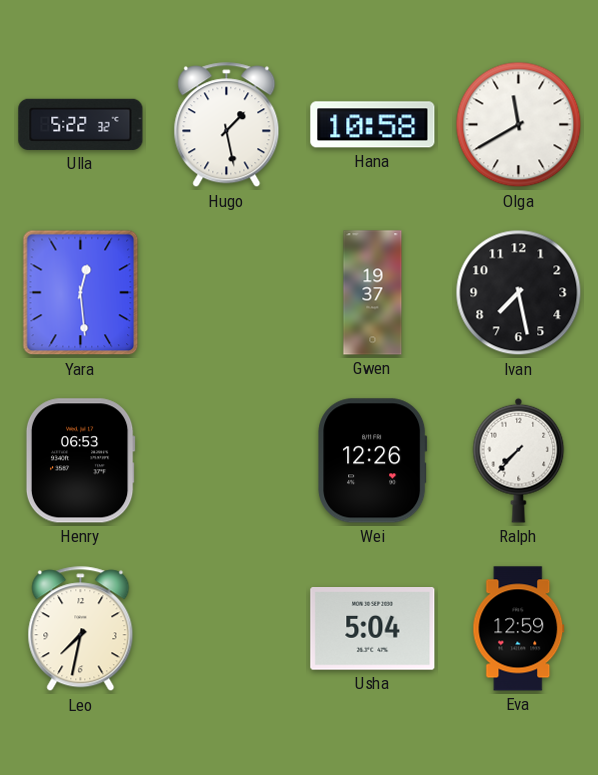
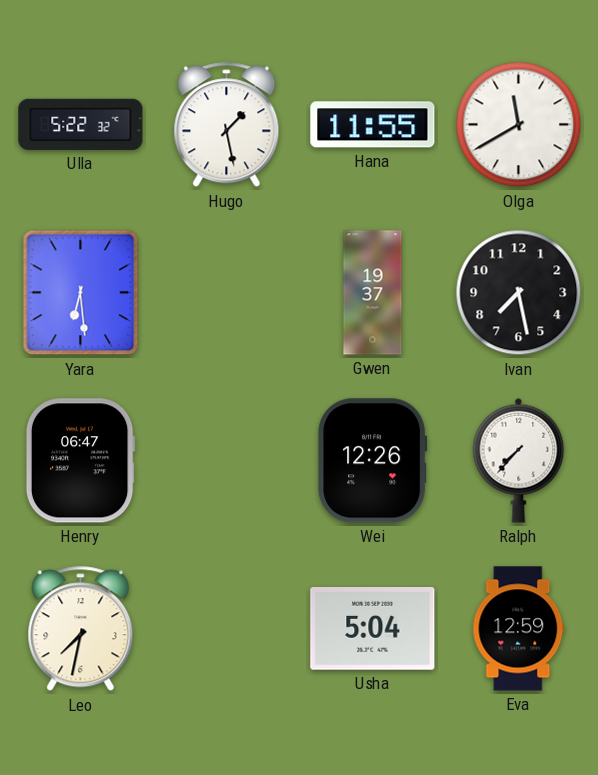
Hana: 10:58 -> 11:55
Yara: 12:29 -> 6:29
Henry: 06:53 -> 06:47
